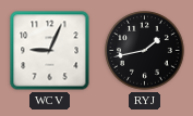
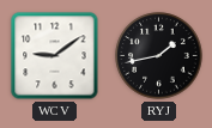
WCV: 9:04 -> 9:09
